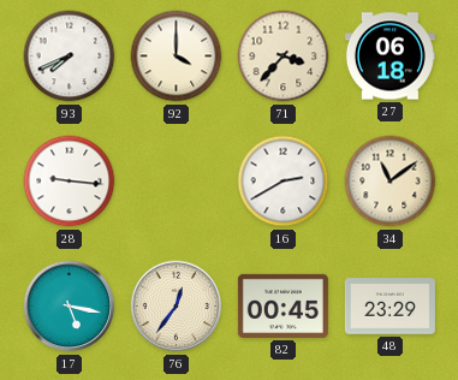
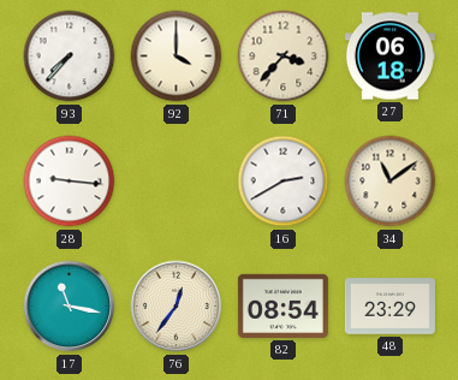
93: 7:41 -> 7:37
17: 5:17 -> 11:17
82: 00:45 -> 08:54
